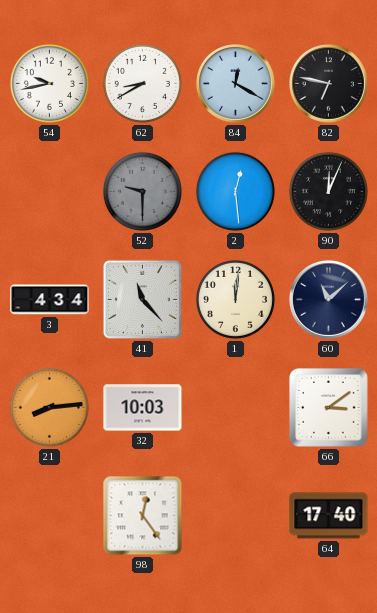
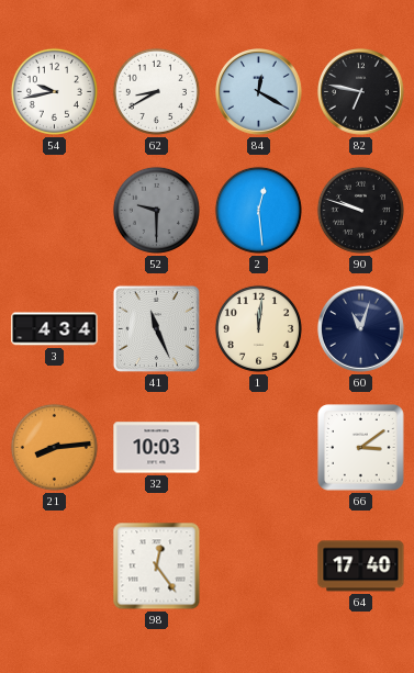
90: 12:04 -> 9:48
41: 11:23 -> 11:26
60: 11:08 -> 11:03
